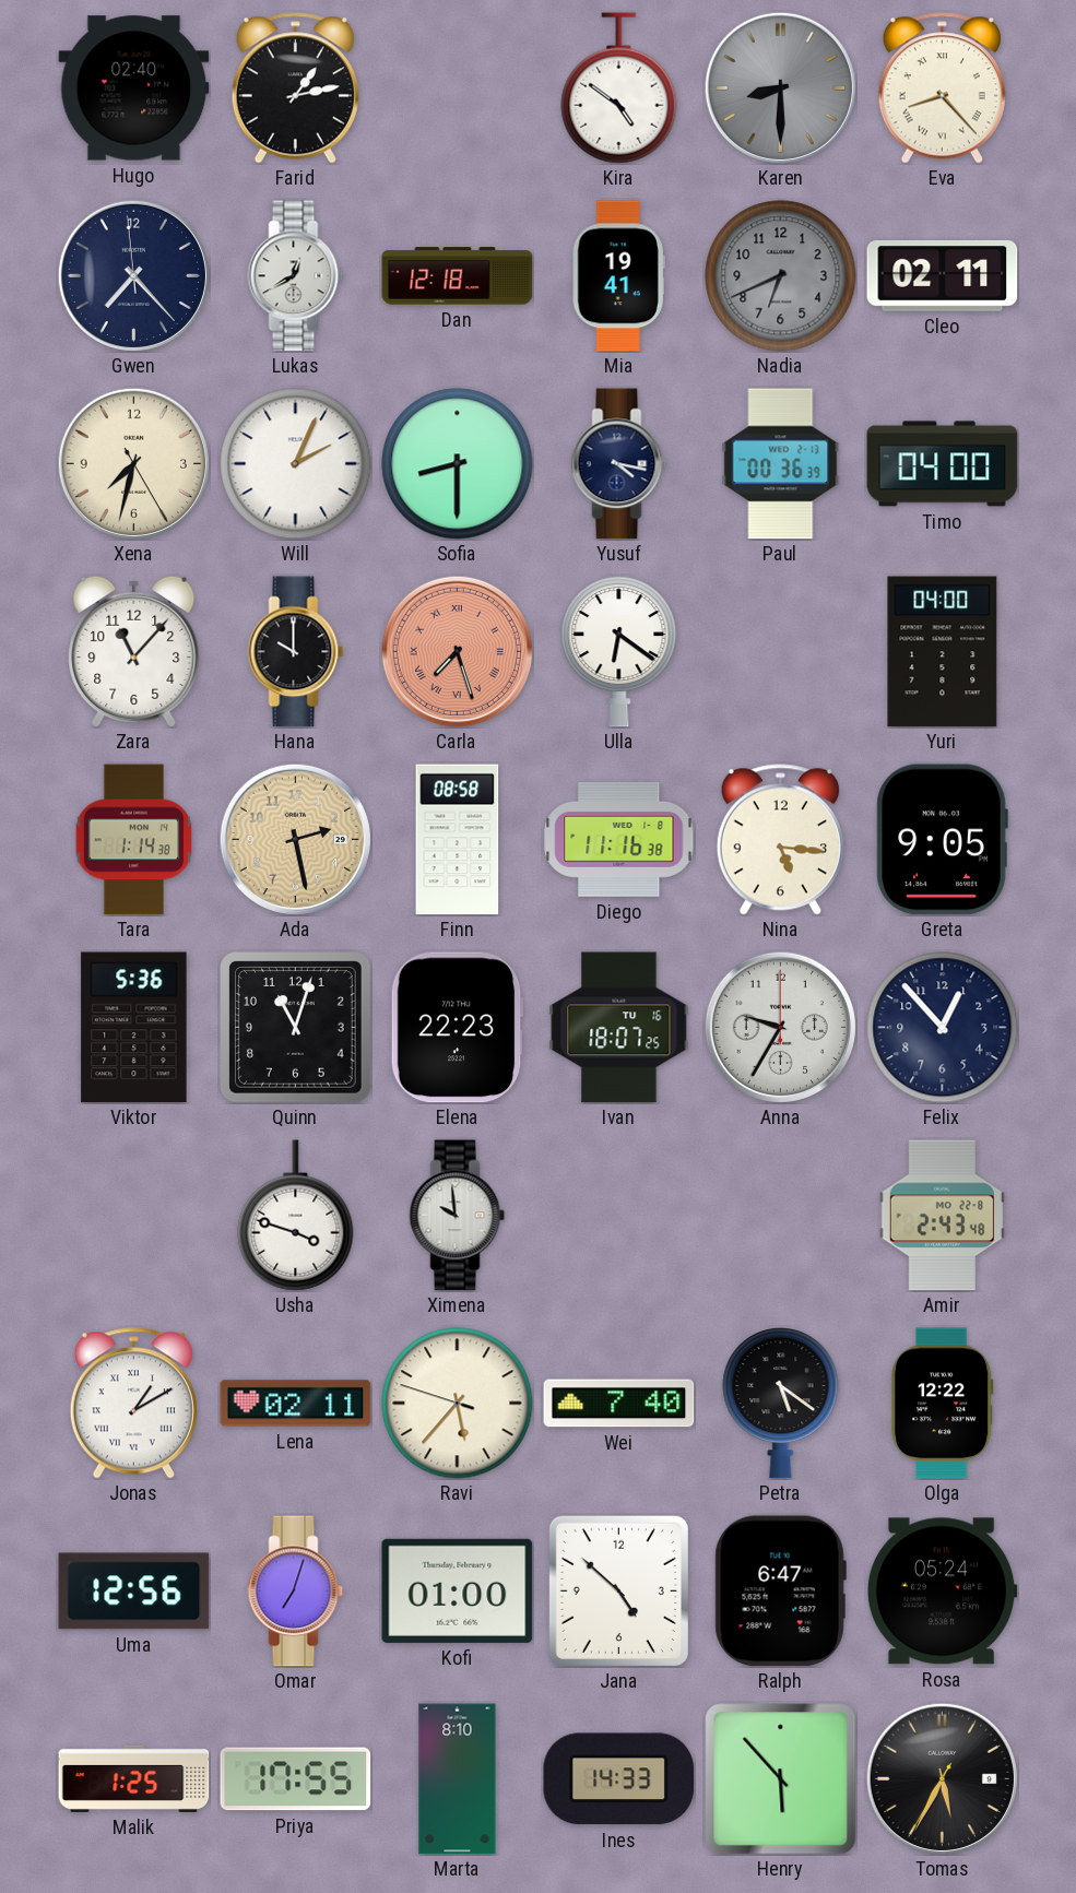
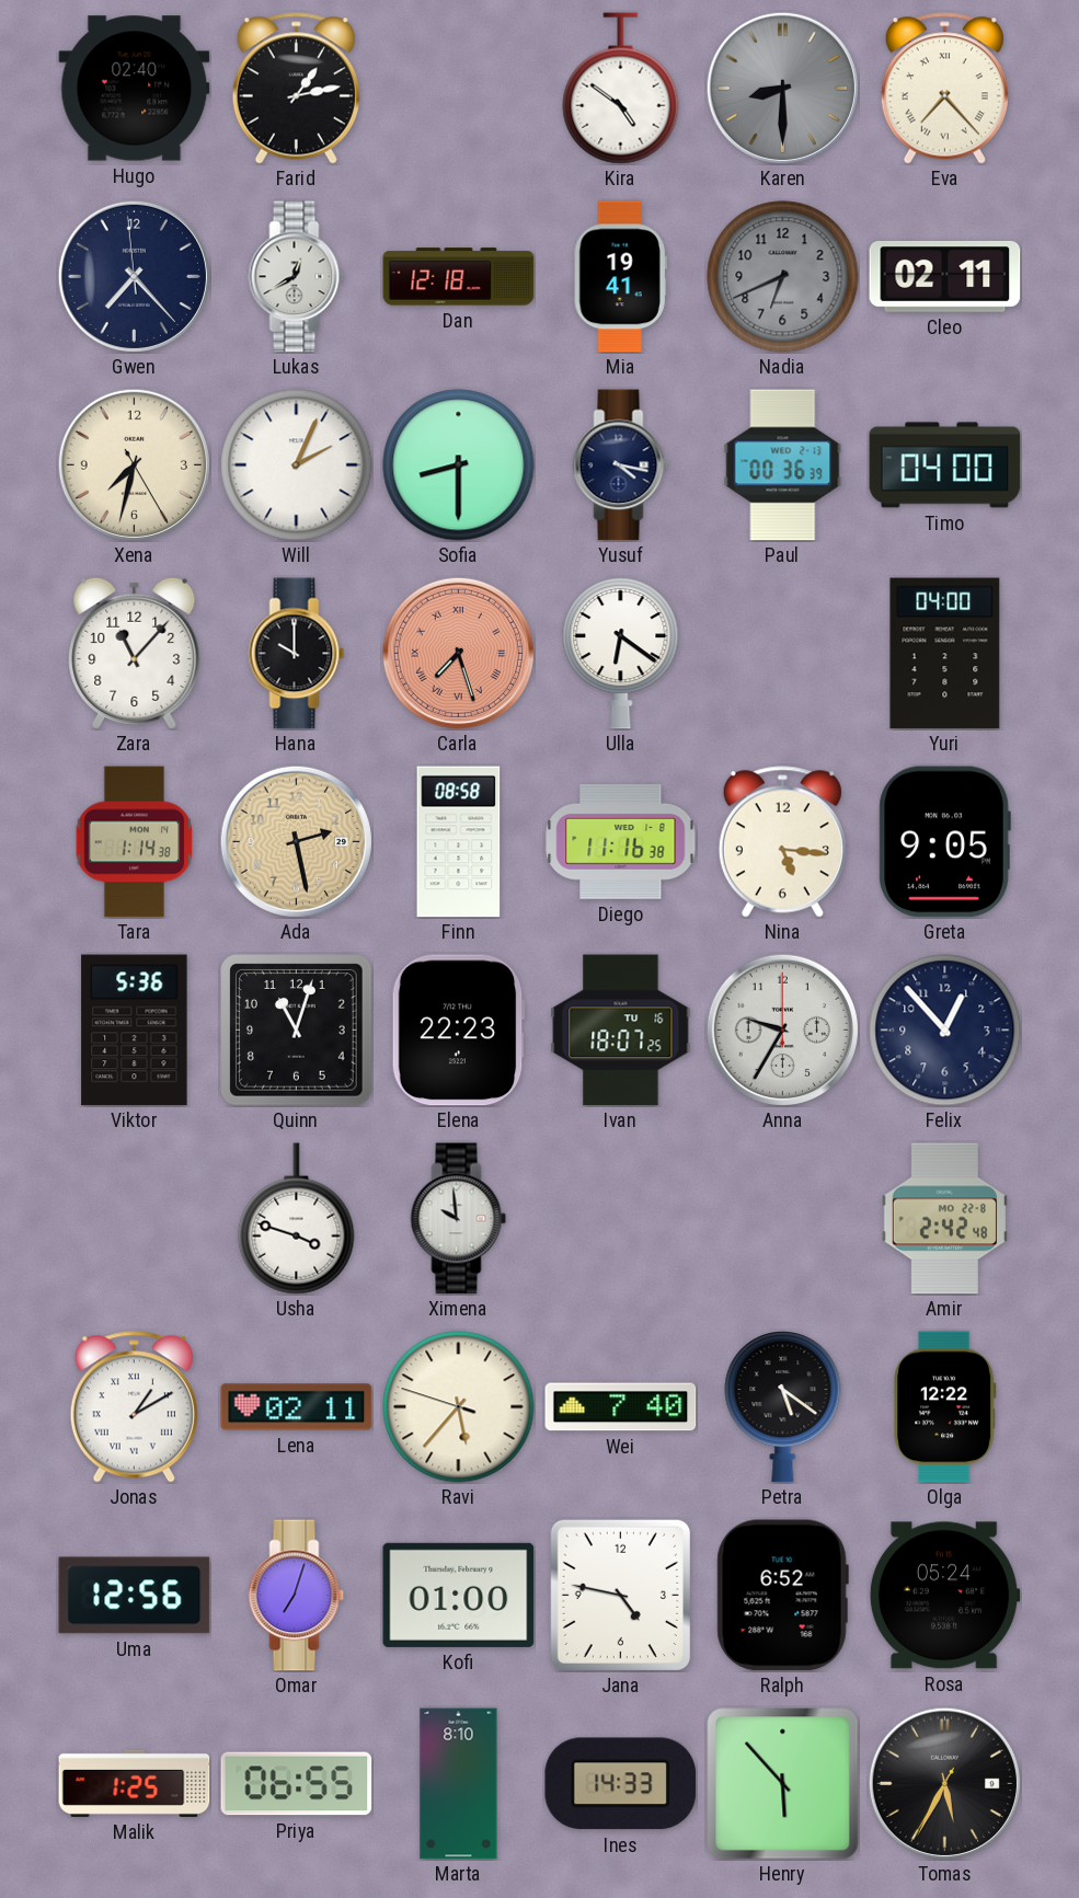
Eva: 8:23 -> 7:23
Amir: 2:43 -> 2:42
Jana: 4:52 -> 4:47
Ralph: 6:47 -> 6:52
Priya: 17:55 -> 06:55
